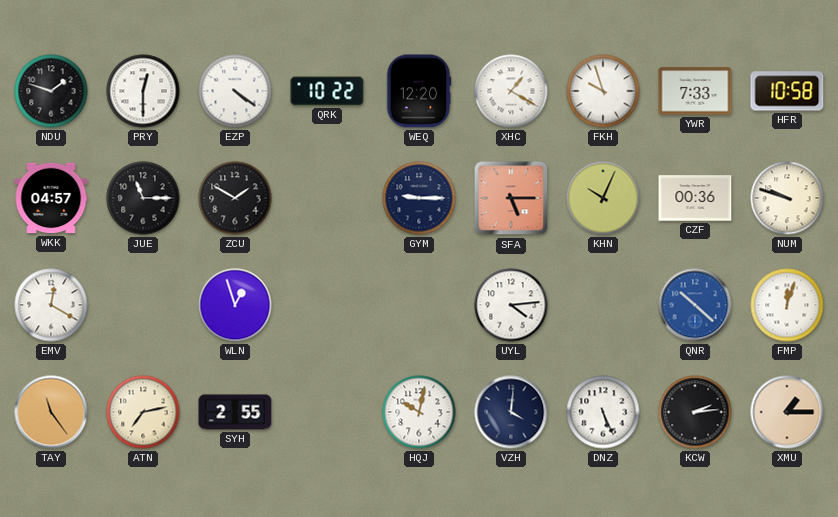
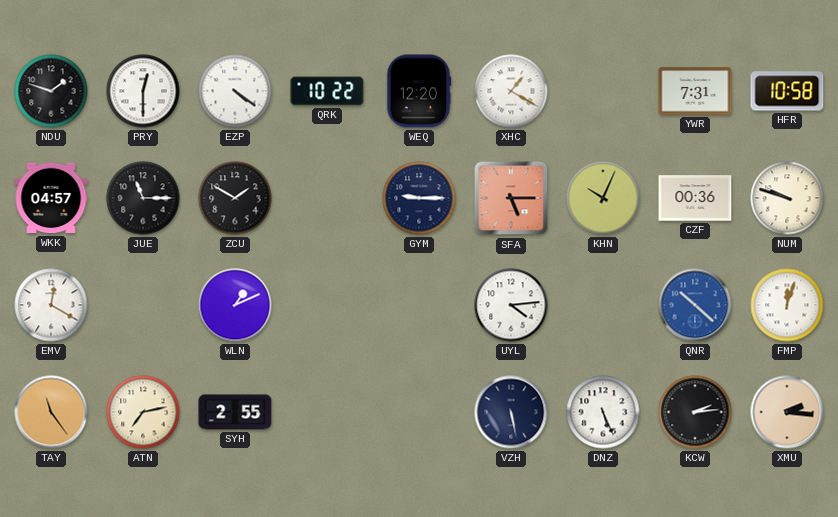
FKH: 9:57 -> none
YWR: 7:33 -> 7:31
WLN: 12:57 -> 1:11
HQJ: 10:02 -> none
VZH: 4:01 -> 5:28
XMU: 1:15 -> 2:16
